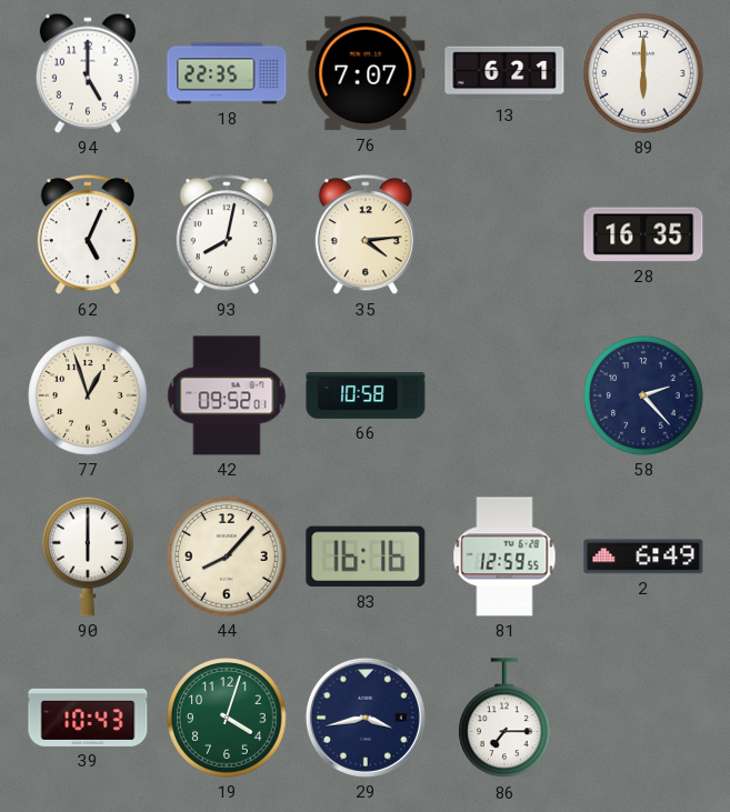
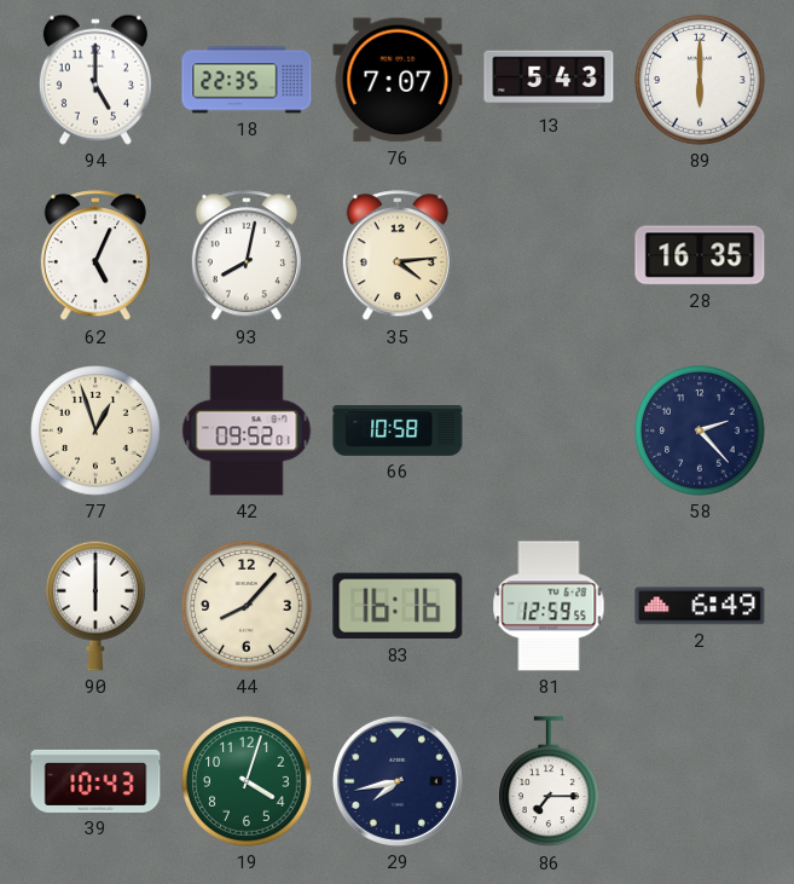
13: 6:21 -> 5:43
29: 3:43 -> 7:43
